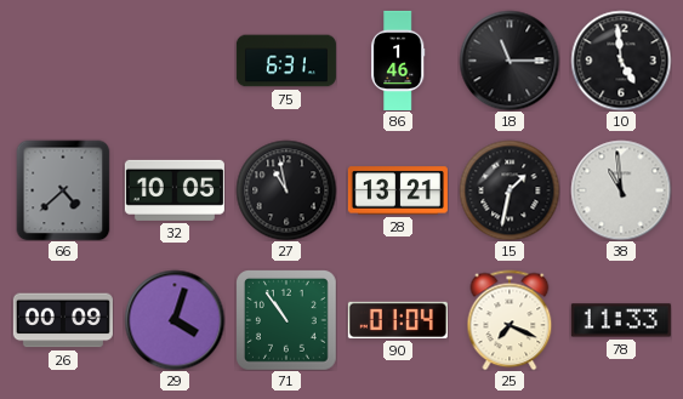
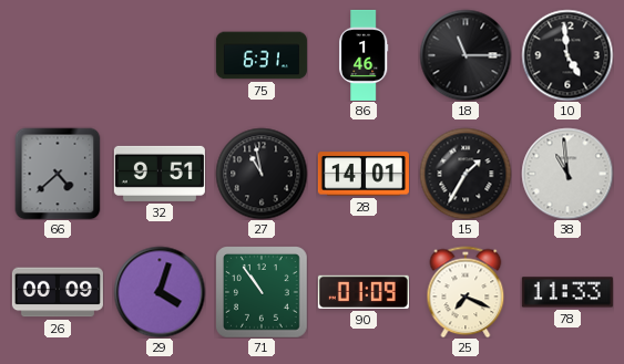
32: 10:05 -> 9:51
28: 13:21 -> 14:01
15: 1:32 -> 1:35
90: 01:04 -> 01:09
